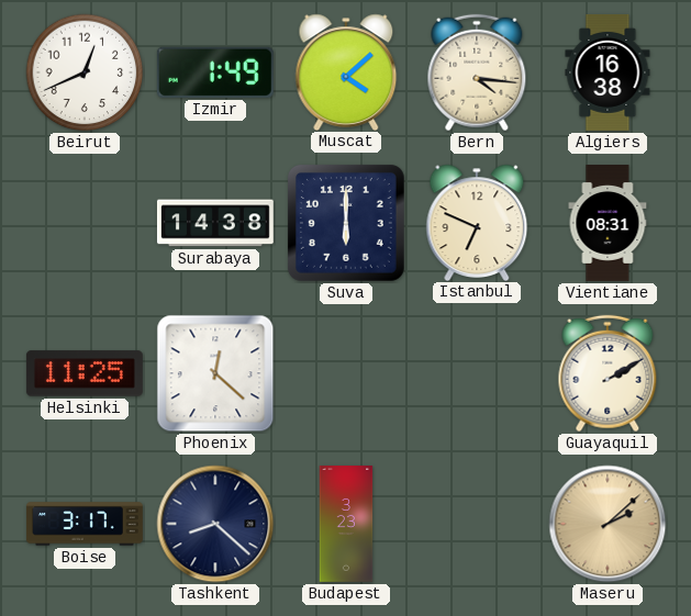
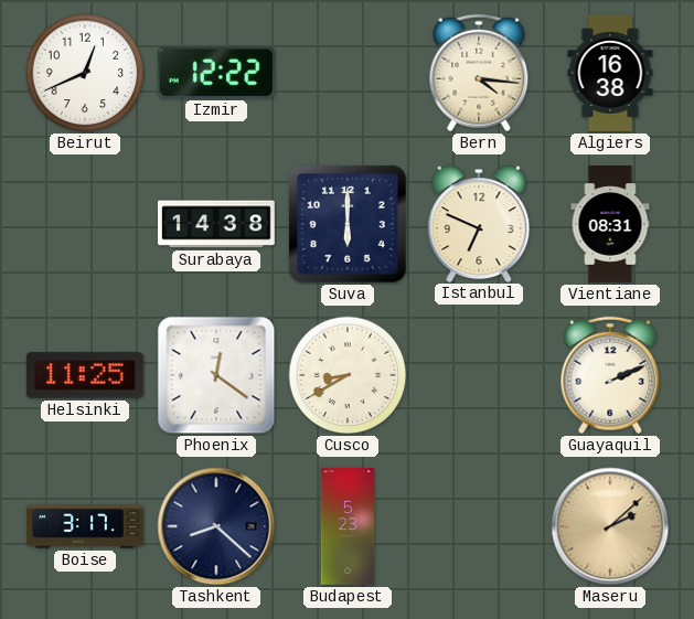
Izmir: 1:49 -> 12:22
Muscat: 4:08 -> none
Phoenix: 12:22 -> 12:21
Cusco: none -> 8:40
Guayaquil: 2:10 -> 2:11
Budapest: 3:23 -> 5:23
